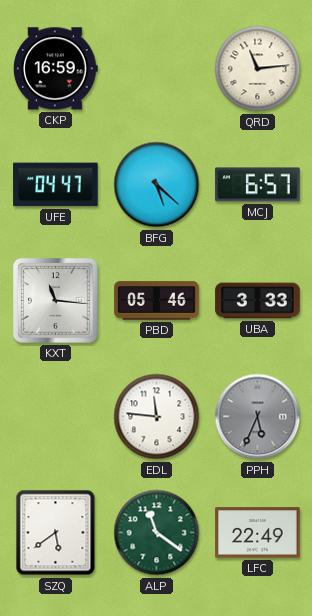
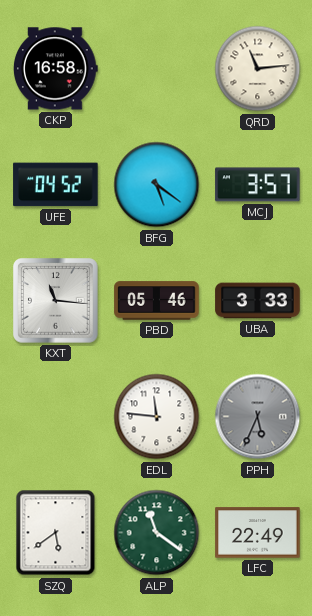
CKP: 16:59 -> 16:58
UFE: 04:47 -> 04:52
BFG: 5:22 -> 5:21
MCJ: 6:57 -> 3:57
